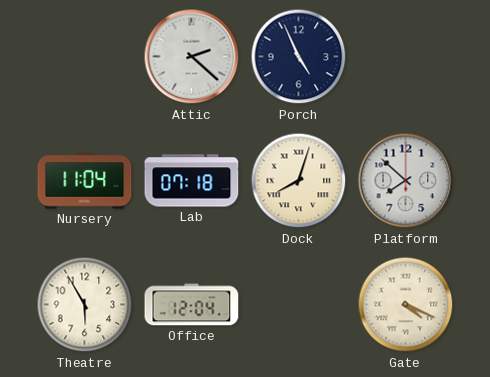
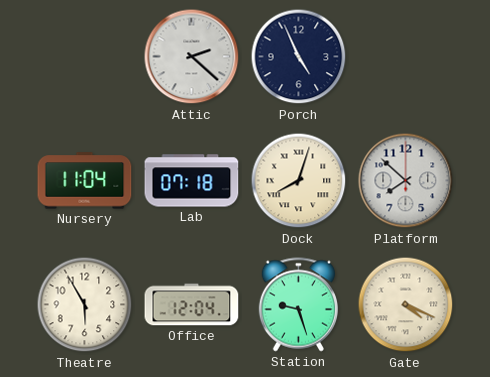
Station: none -> 9:27
